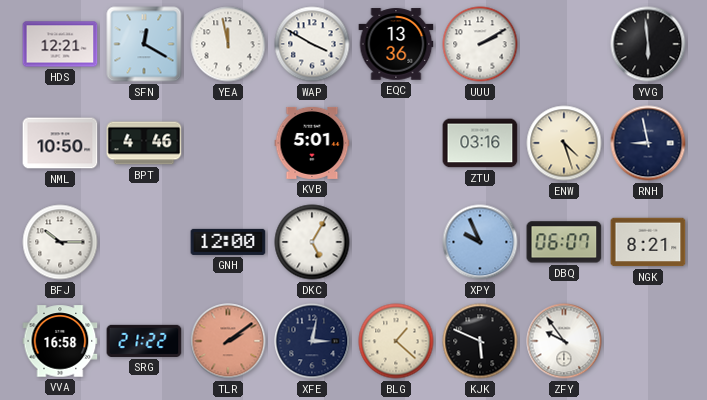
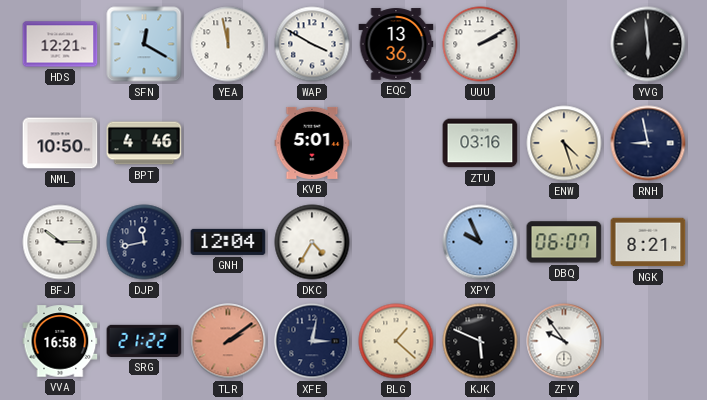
DJP: none -> 11:43
GNH: 12:00 -> 12:04
DKC: 5:05 -> 4:35
